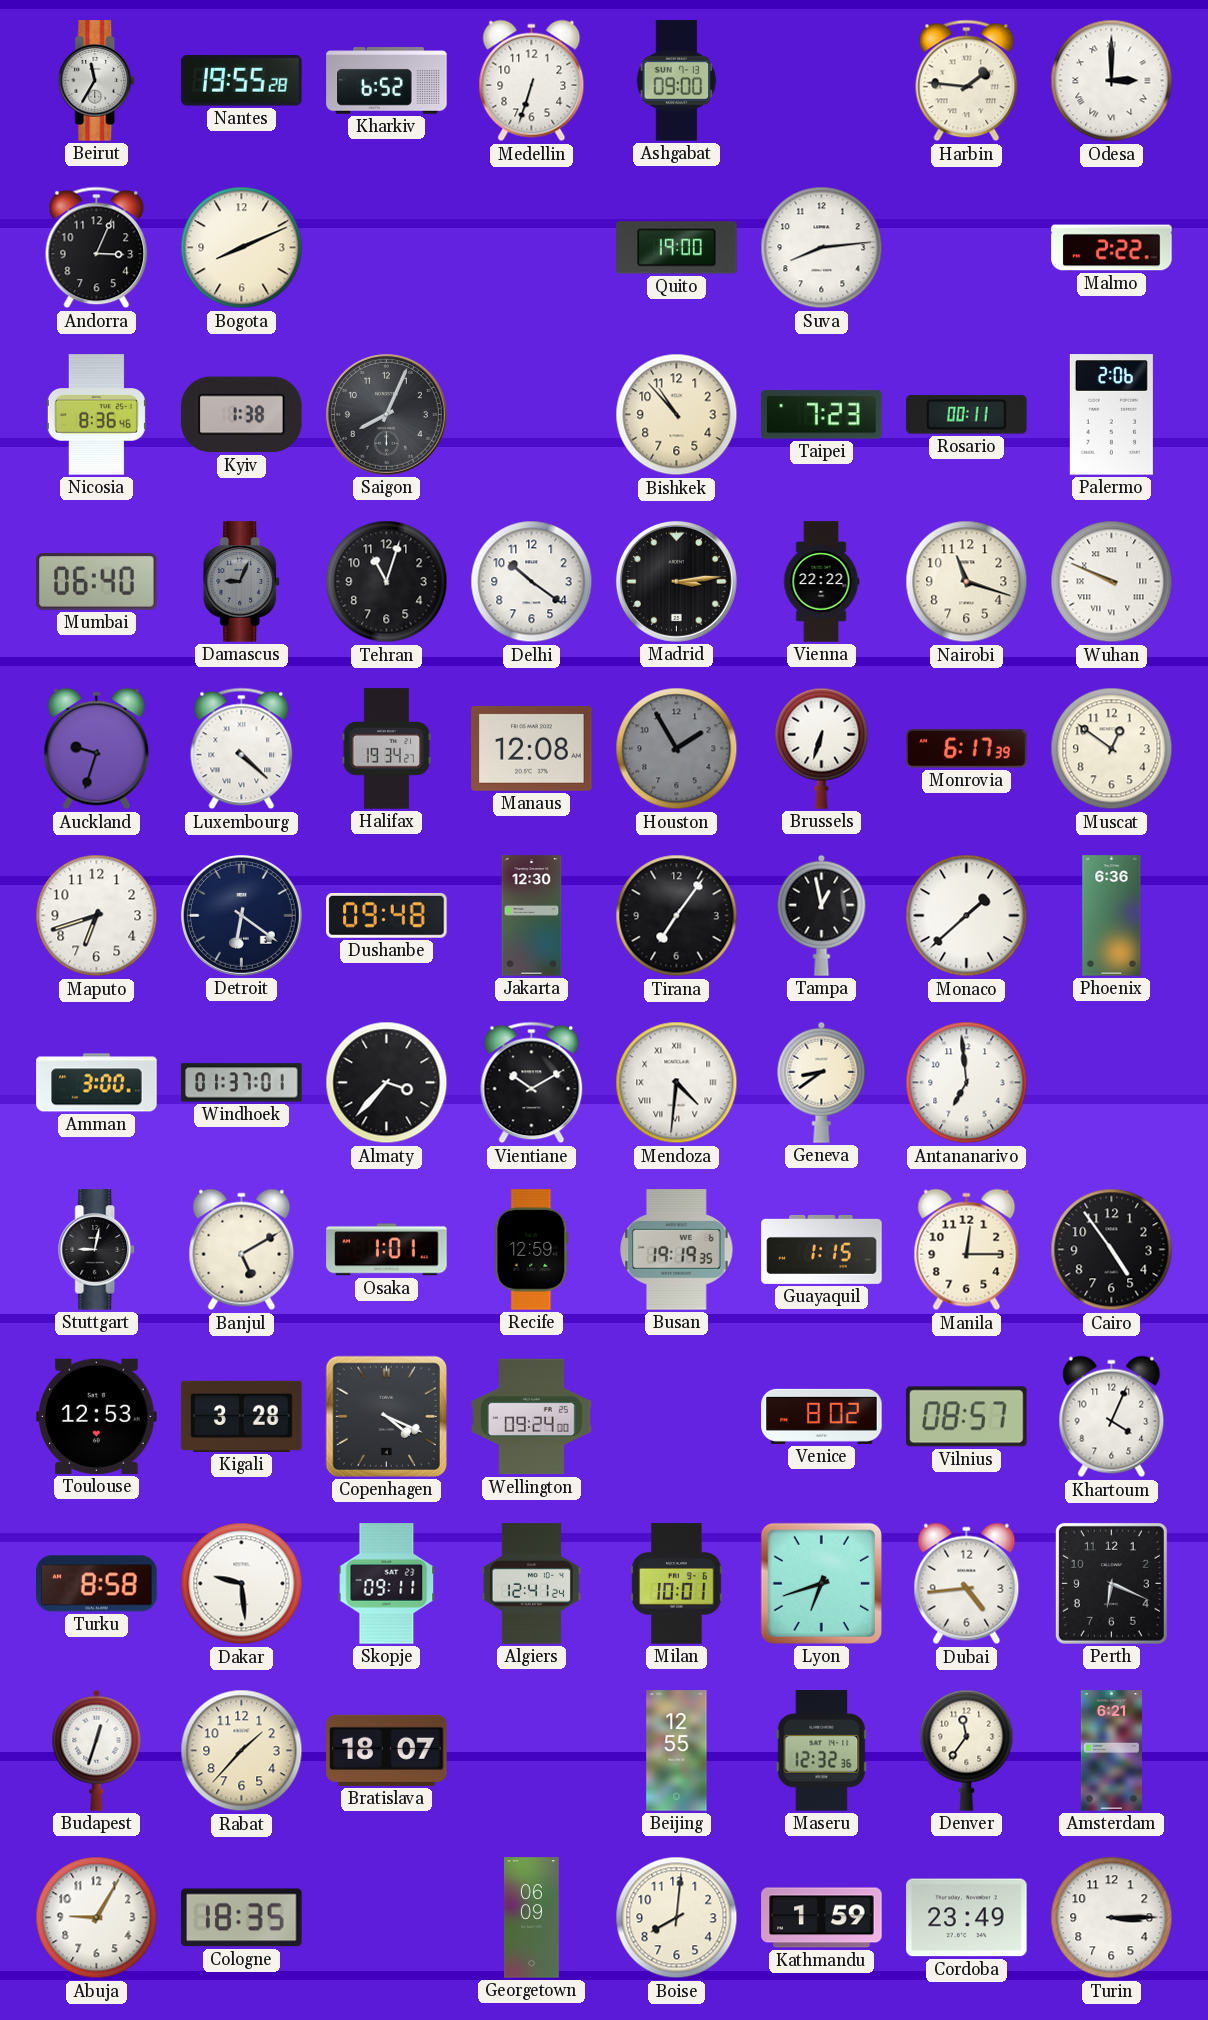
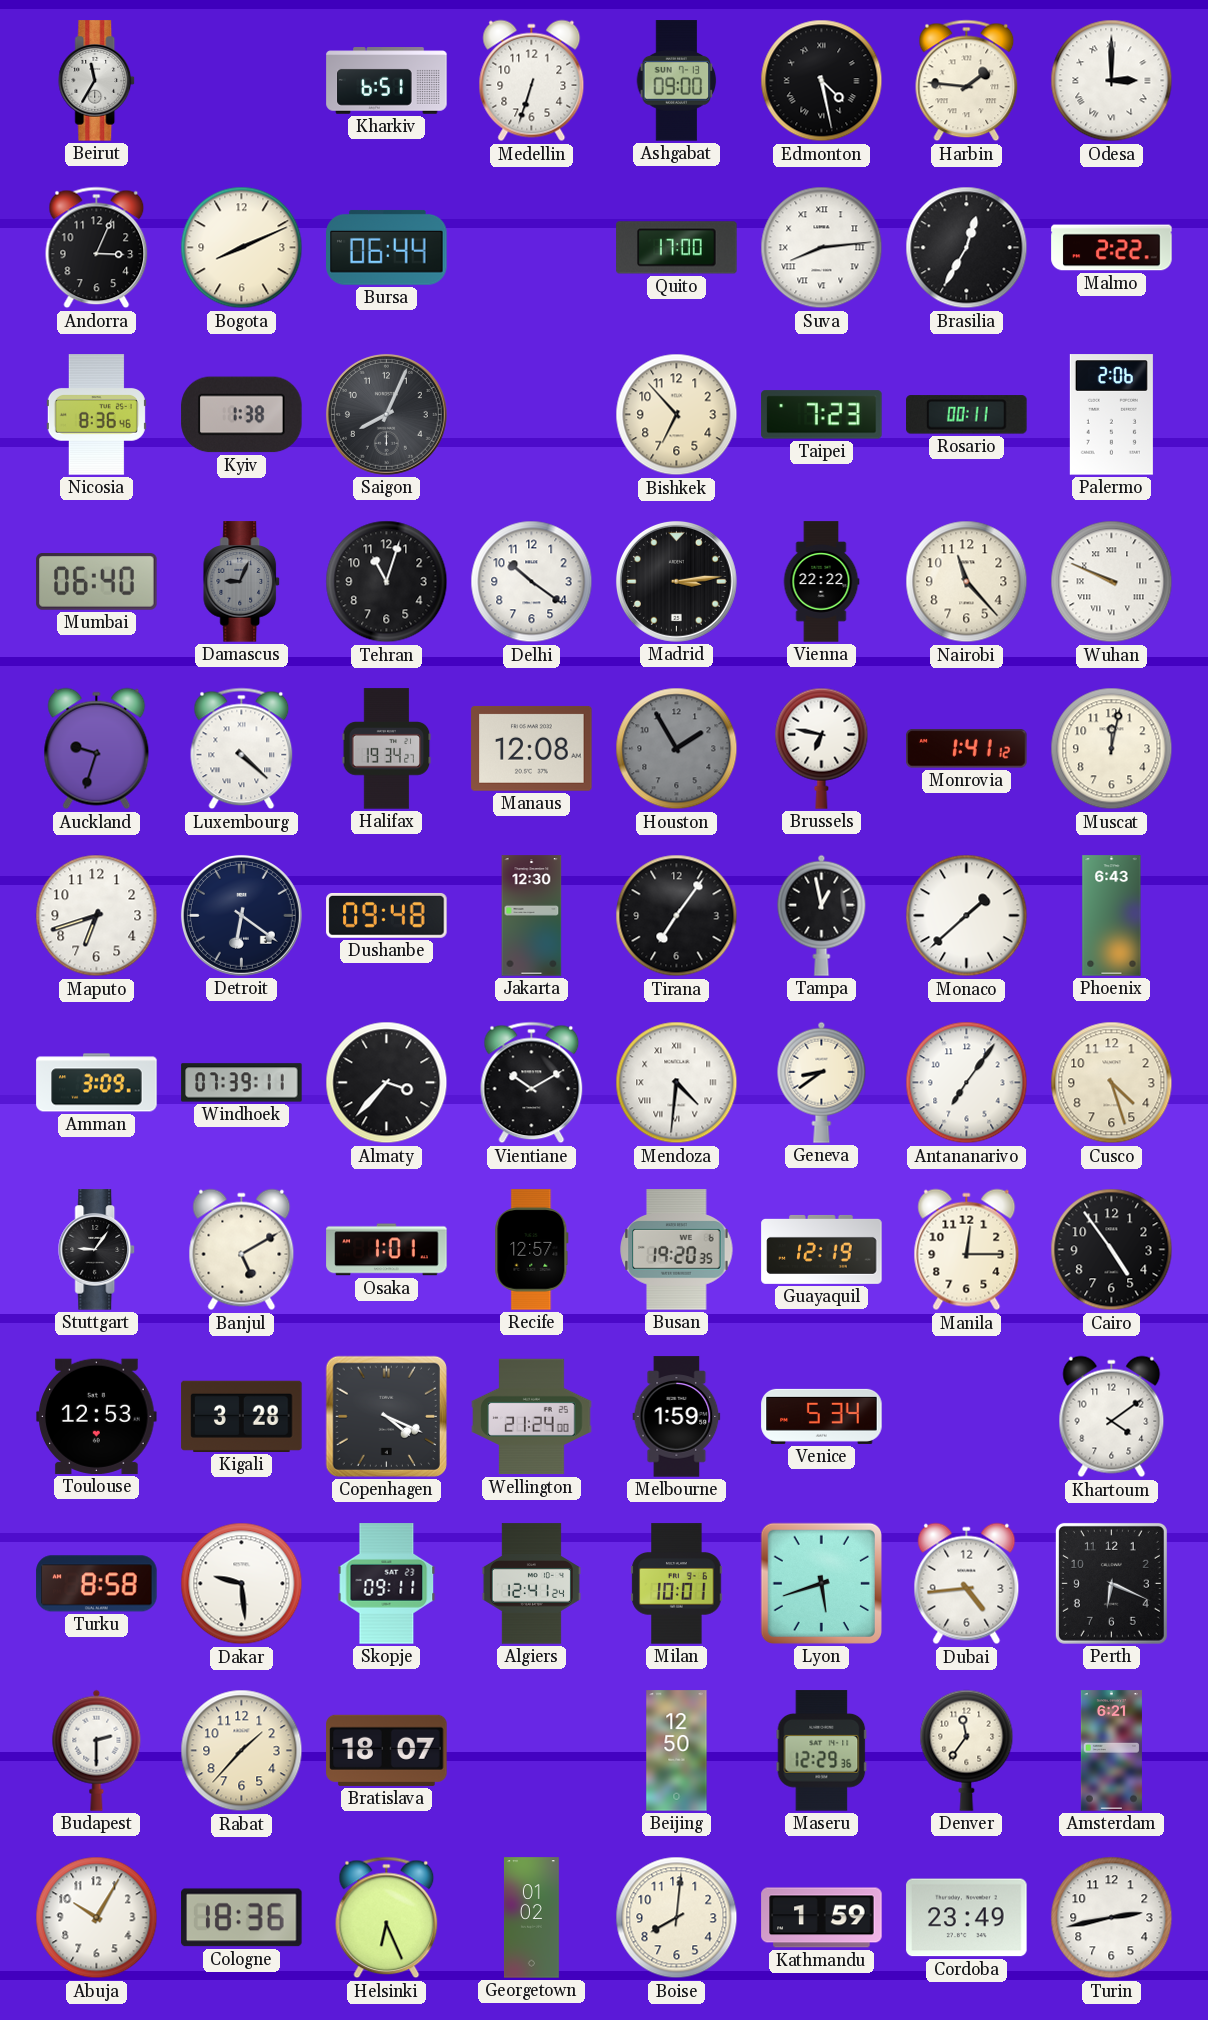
Nantes: 19:55 -> none
Kharkiv: 6:52 -> 6:51
Edmonton: none -> 4:28
Bursa: none -> 06:44
Quito: 19:00 -> 17:00
Suva numerals: Arabic -> Roman
Brasilia: none -> 12:35
Bishkek: 10:53 -> 6:53
Nairobi: 11:18 -> 11:23
Brussels: 6:33 -> 6:47
Monrovia: 6:17 -> 1:41
Muscat: 12:51 -> 12:02
Phoenix: 6:36 -> 6:43
Amman: 3:00 -> 3:09
Windhoek: 01:37 -> 07:39
Antananarivo: 6:59 -> 7:06
Cusco: none -> 4:27
Stuttgart: 9:02 -> 9:06
Recife: 12:59 -> 12:57
Busan: 19:19 -> 19:20
Guayaquil: 1:15 -> 12:19
Wellington: 09:24 -> 21:24
Melbourne: none -> 1:59
Venice: 8:02 -> 5:34
Vilnius: 08:57 -> none
Khartoum: 4:04 -> 4:09
Lyon: 6:42 -> 5:42
Budapest: 12:33 -> 2:30
Beijing: 12:55 -> 12:50
Maseru: 12:32 -> 12:29
Abuja: 9:05 -> 10:05
Cologne: 18:35 -> 18:36
Helsinki: none -> 6:26
Georgetown: 06:09 -> 01:02
Turin: 3:15 -> 2:43
